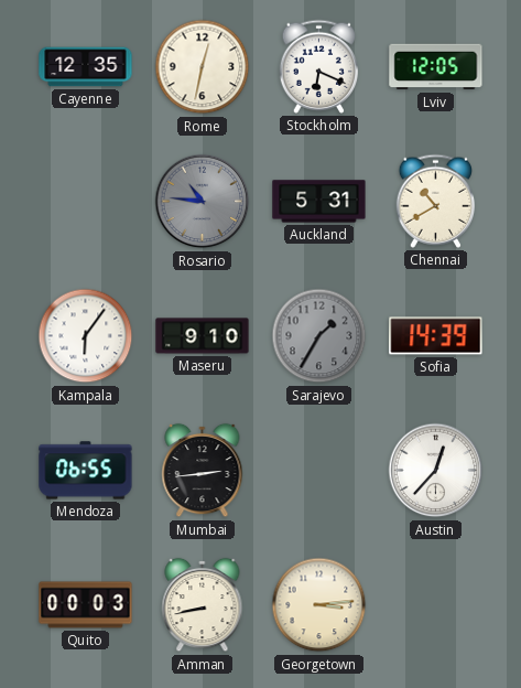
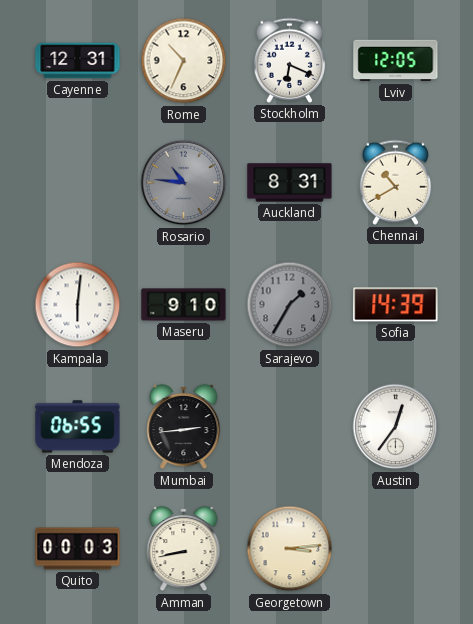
Cayenne: 12:35 -> 12:31
Rome: 12:32 -> 10:34
Auckland: 5:31 -> 8:31
Kampala: 6:06 -> 6:01
Austin: 12:37 -> 12:36
